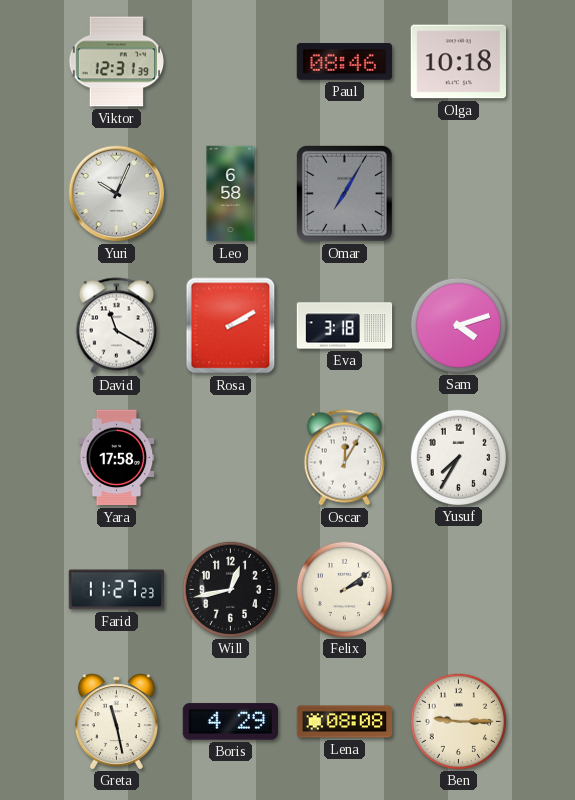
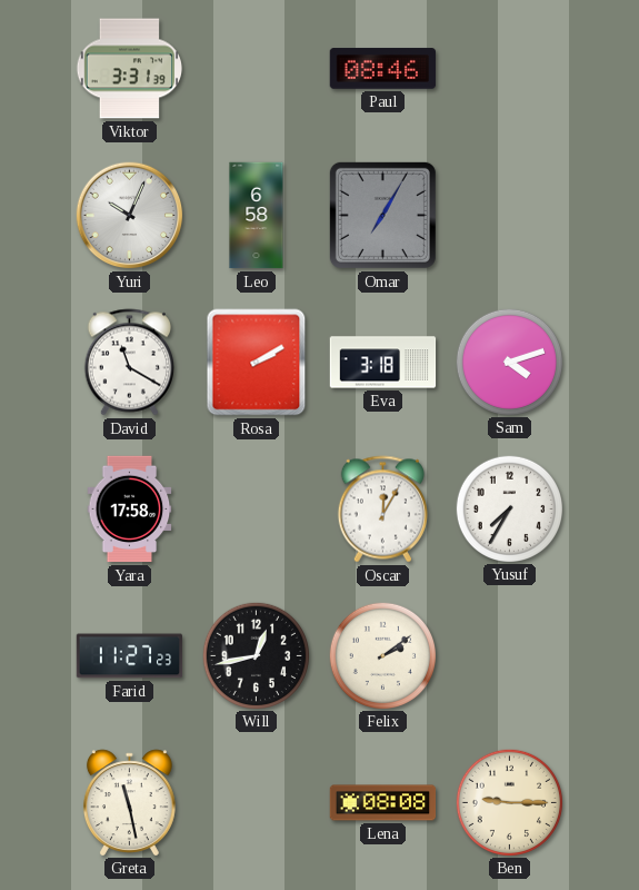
Viktor: 12:31 -> 3:31
Olga: 10:18 -> none
Boris: 4:29 -> none
